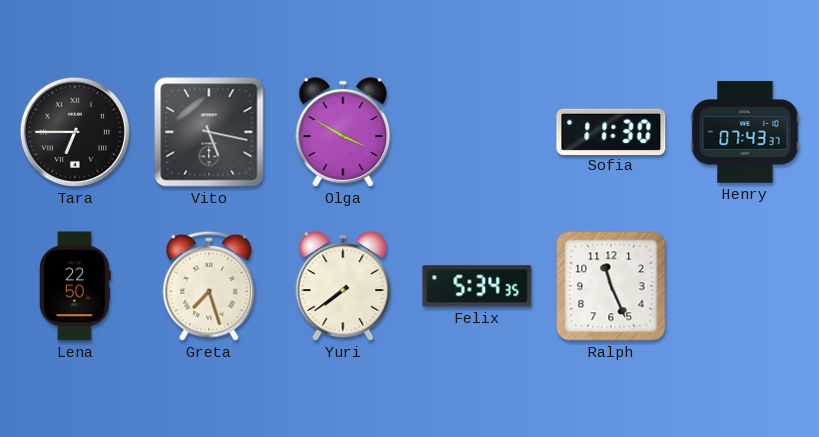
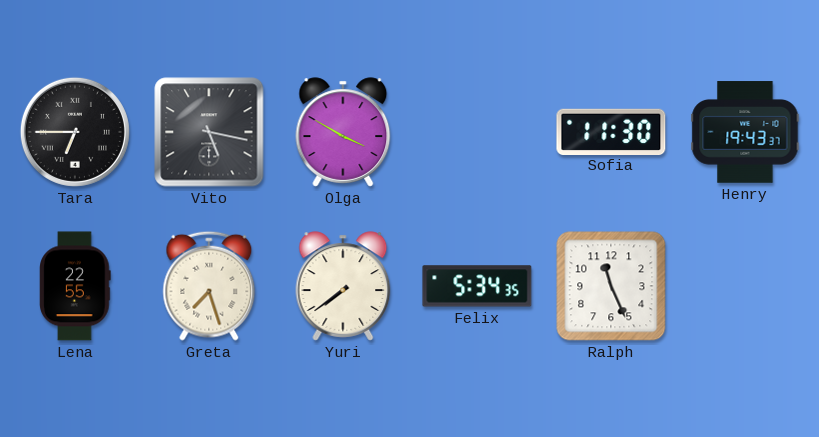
Henry: 07:43 -> 19:43
Lena: 22:50 -> 22:55
